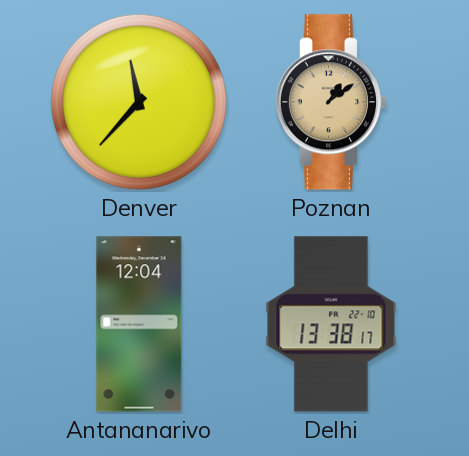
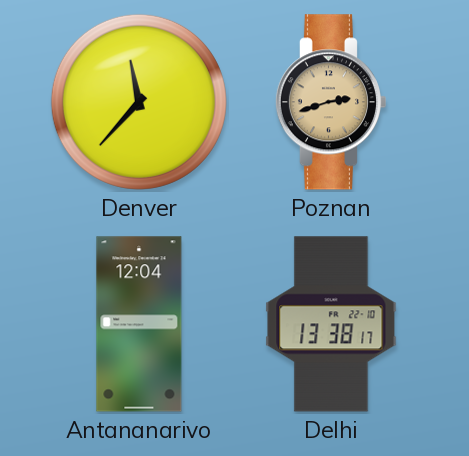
Poznan: 1:09 -> 2:42
